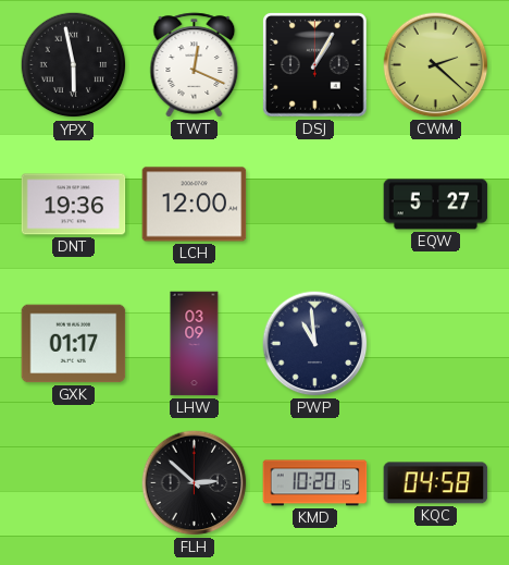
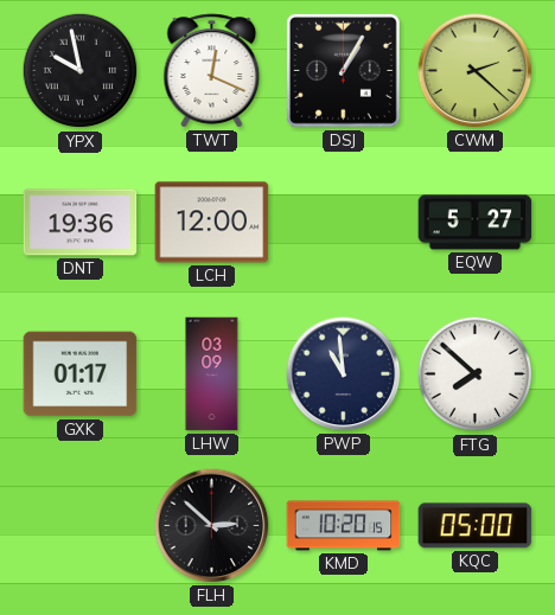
YPX: 5:58 -> 9:58
FTG: none -> 7:52
KQC: 04:58 -> 05:00
